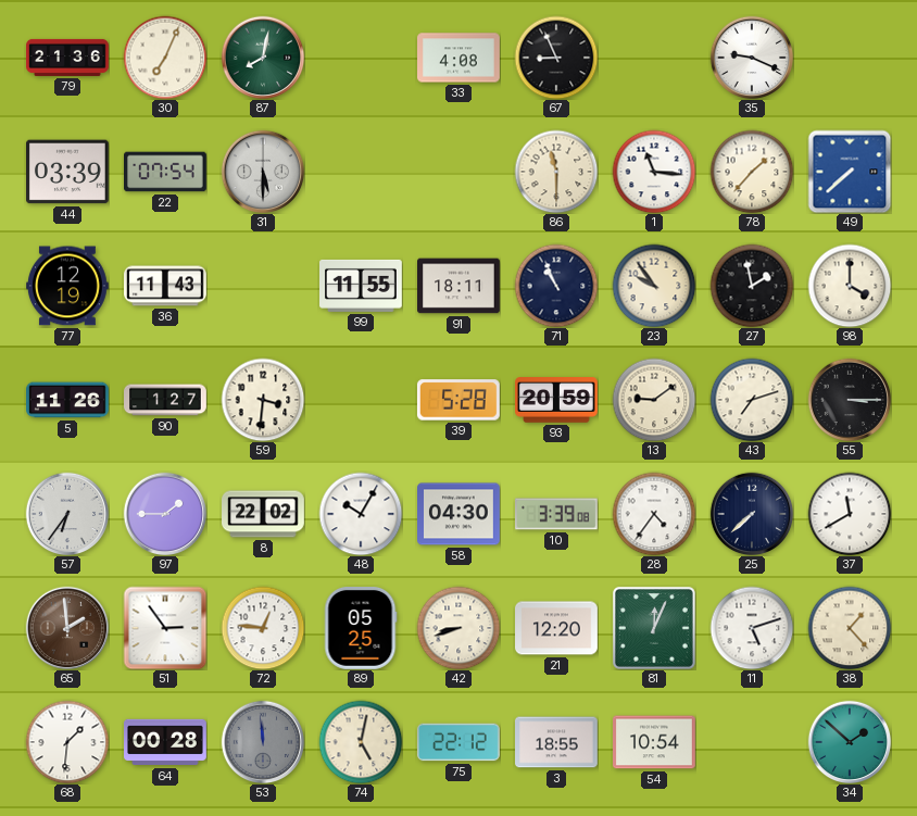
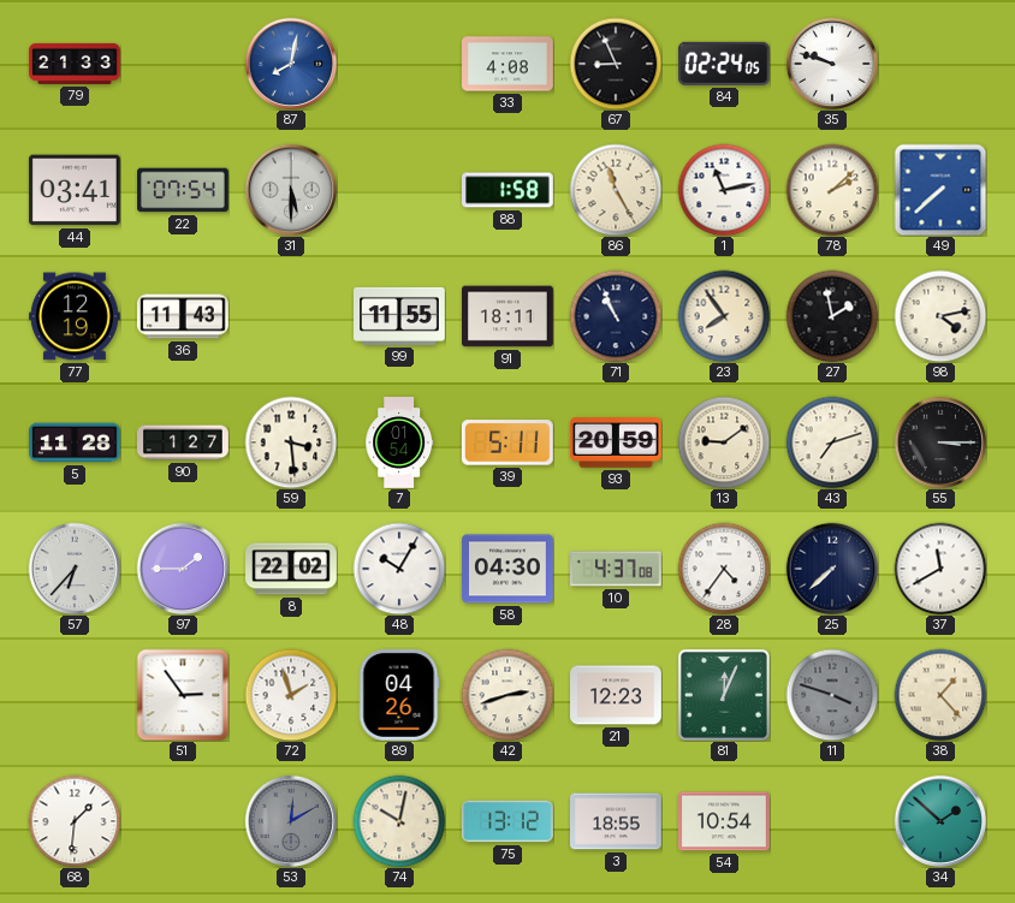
79: 21:36 -> 21:33
30: 7:04 -> none
87 dial: green -> blue
84: none -> 02:24
35: 9:19 -> 9:48
44: 03:39 -> 03:41
88: none -> 1:58
86: 11:30 -> 11:25
1: 11:16 -> 11:13
78: 1:37 -> 2:08
23: 9:54 -> 7:54
98: 4:00 -> 4:13
5: 11:26 -> 11:28
59: 3:31 -> 3:29
7: none -> 01:54
39: 5:28 -> 5:11
57: 6:36 -> 6:37
10: 3:39 -> 4:37
65: 1:59 -> none
72: 12:46 -> 1:57
89: 05:25 -> 04:26
42: 8:42 -> 2:42
21: 12:20 -> 12:23
11: 5:12 -> 3:48
11 dial: white -> grey
64: 00:28 -> none
53: 11:59 -> 12:10
74: 5:02 -> 10:02
75: 22:12 -> 13:12
